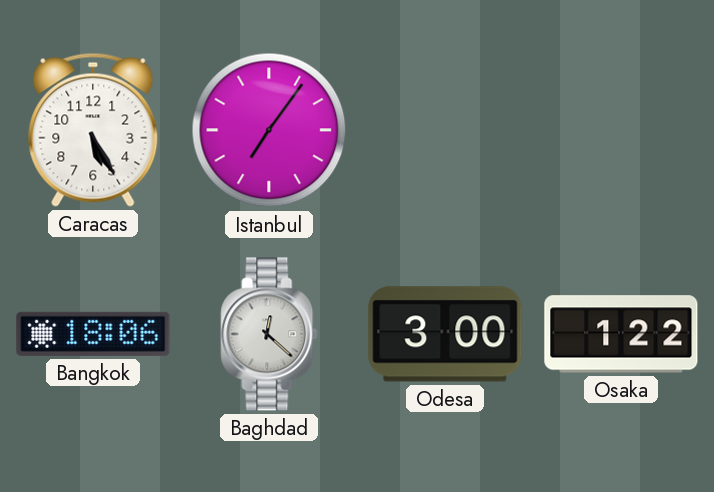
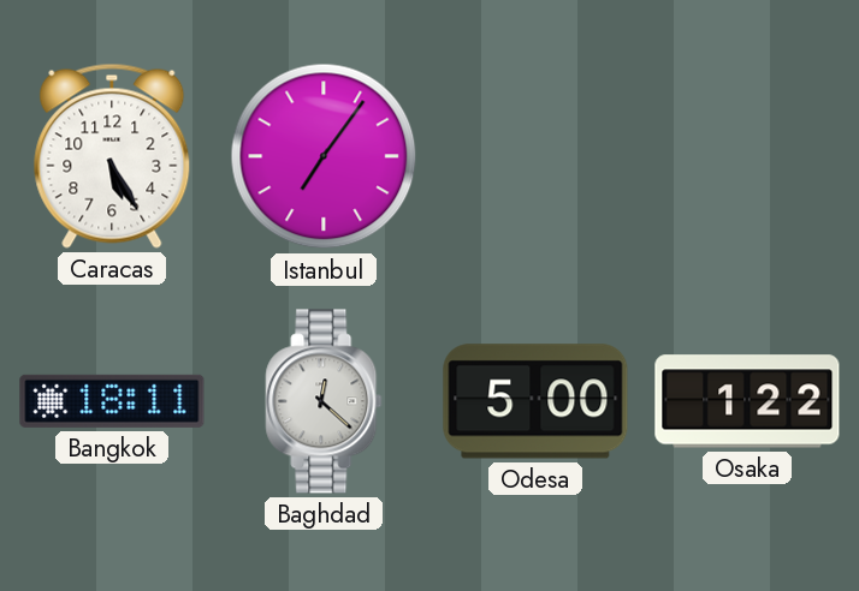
Bangkok: 18:06 -> 18:11
Odesa: 3:00 -> 5:00
